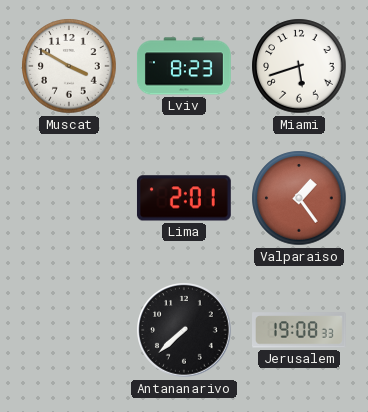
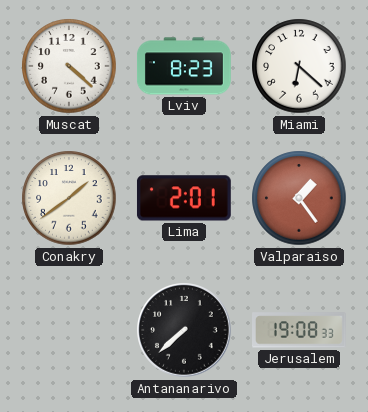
Muscat: 3:50 -> 4:22
Miami: 5:42 -> 6:22
Conakry: none -> 1:39
